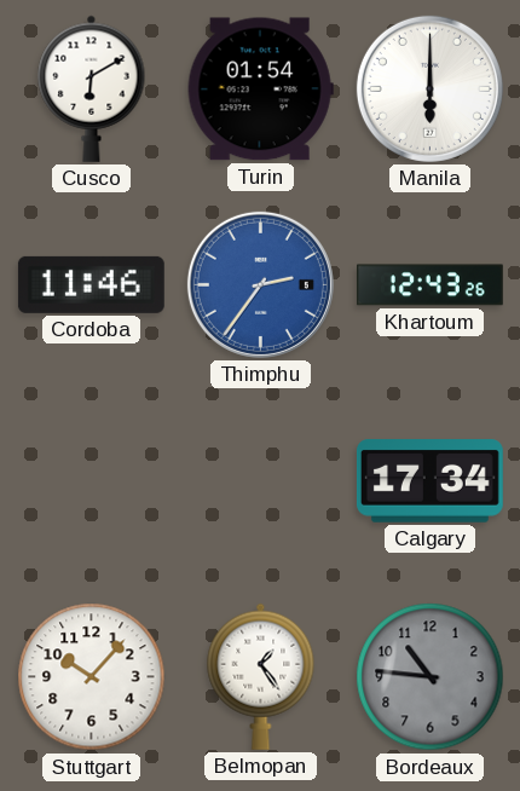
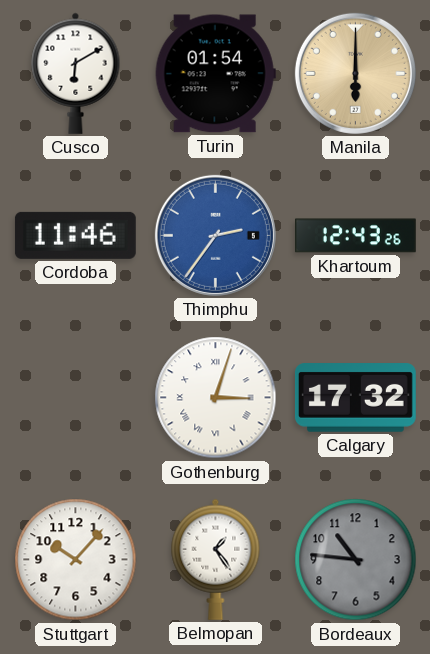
Manila dial: white -> champagne
Gothenburg: none -> 3:03
Calgary: 17:34 -> 17:32
